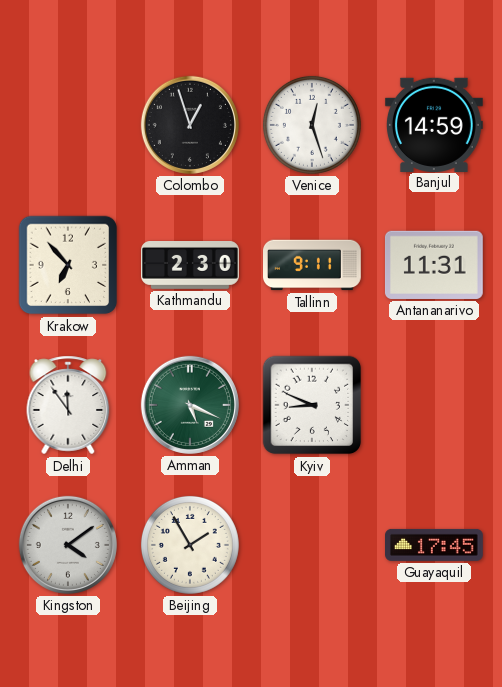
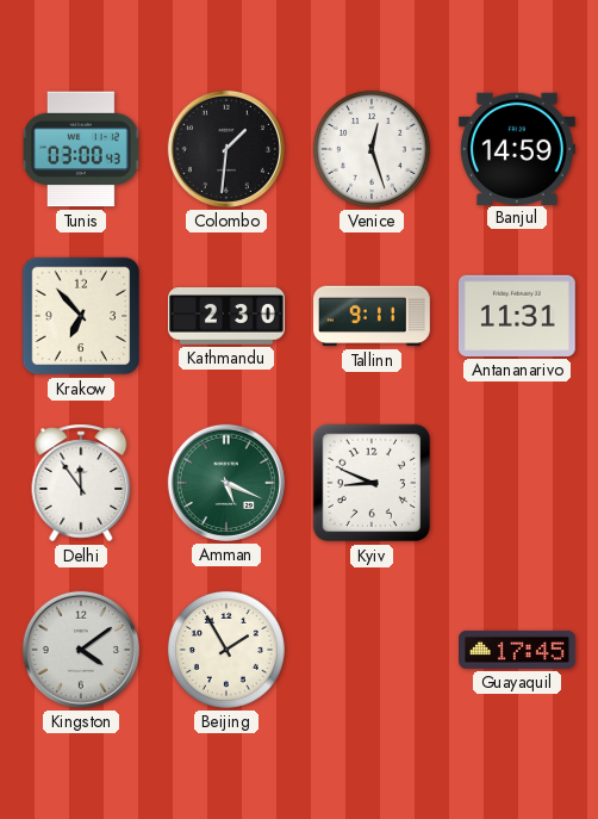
Tunis: none -> 03:00
Colombo: 12:57 -> 1:31
